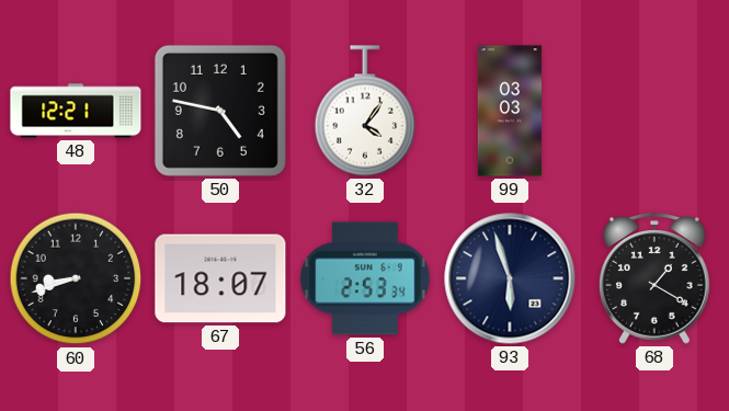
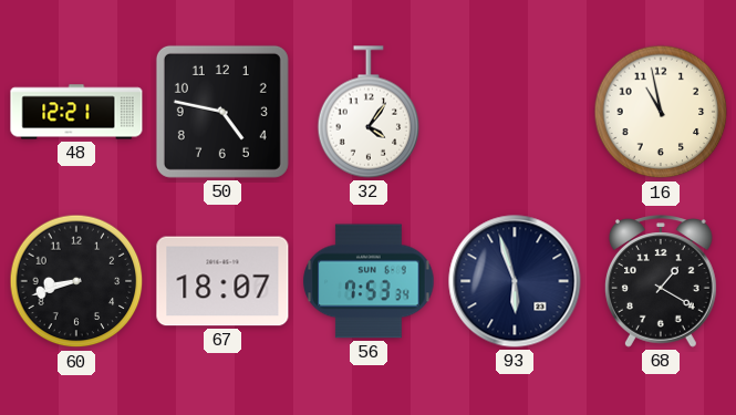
99: 03:03 -> none
16: none -> 10:58
56: 2:53 -> 7:53
